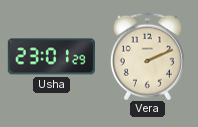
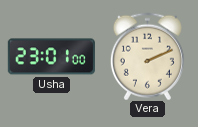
Usha: 23:01:29 -> 23:01:00
